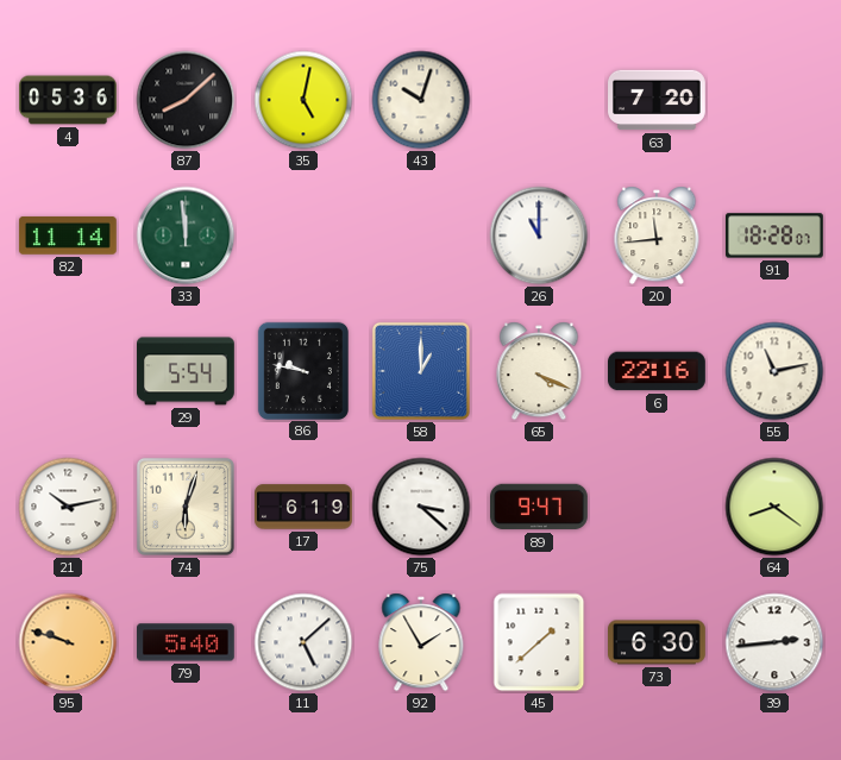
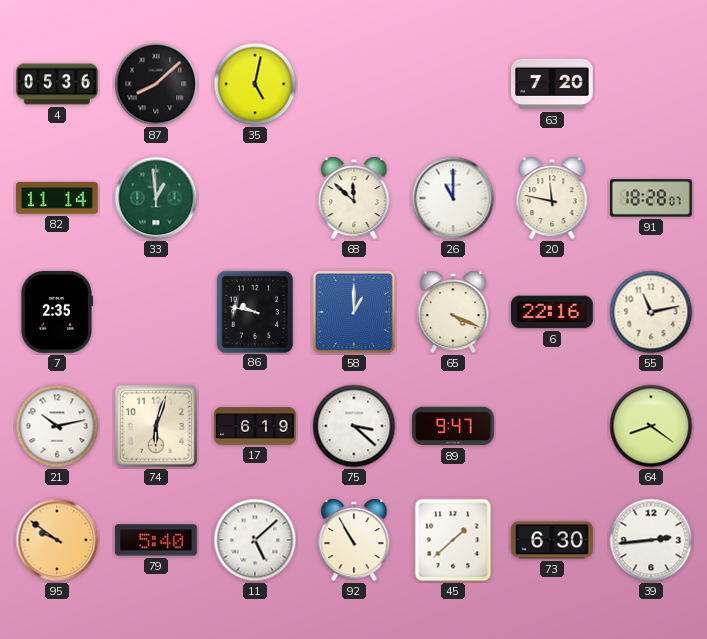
43: 10:03 -> none
33: 11:59 -> 12:59
68: none -> 11:52
20: 11:44 -> 11:47
7: none -> 2:35
29: 5:54 -> none
95: 9:48 -> 9:51
92: 1:55 -> 10:55
